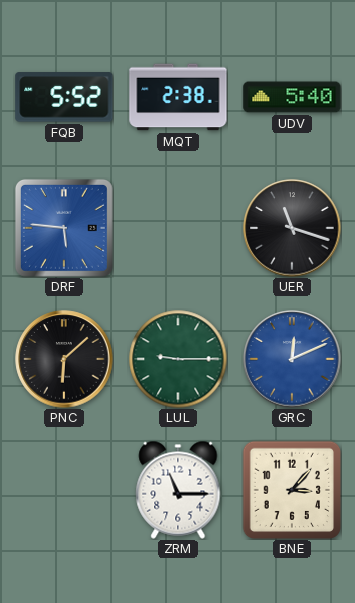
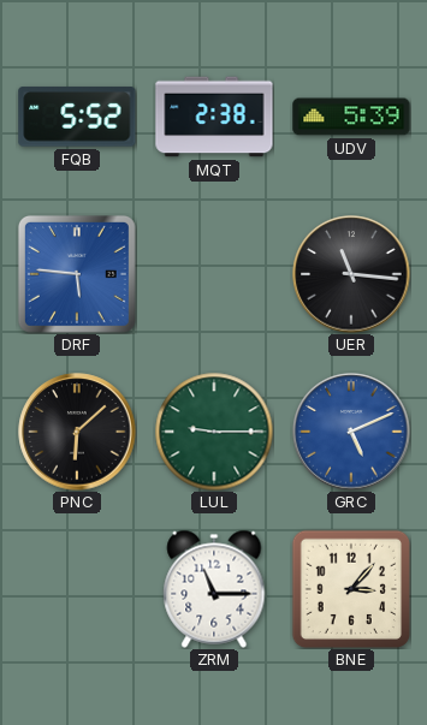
UDV: 5:40 -> 5:39
UER: 11:18 -> 11:16
GRC: 12:11 -> 5:11
